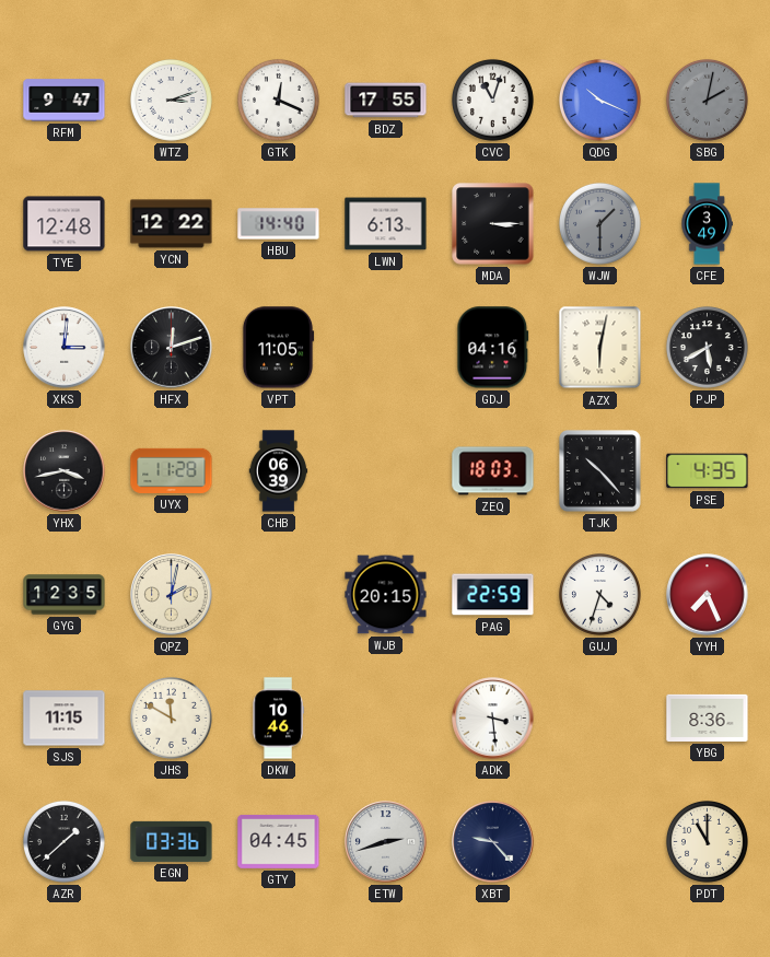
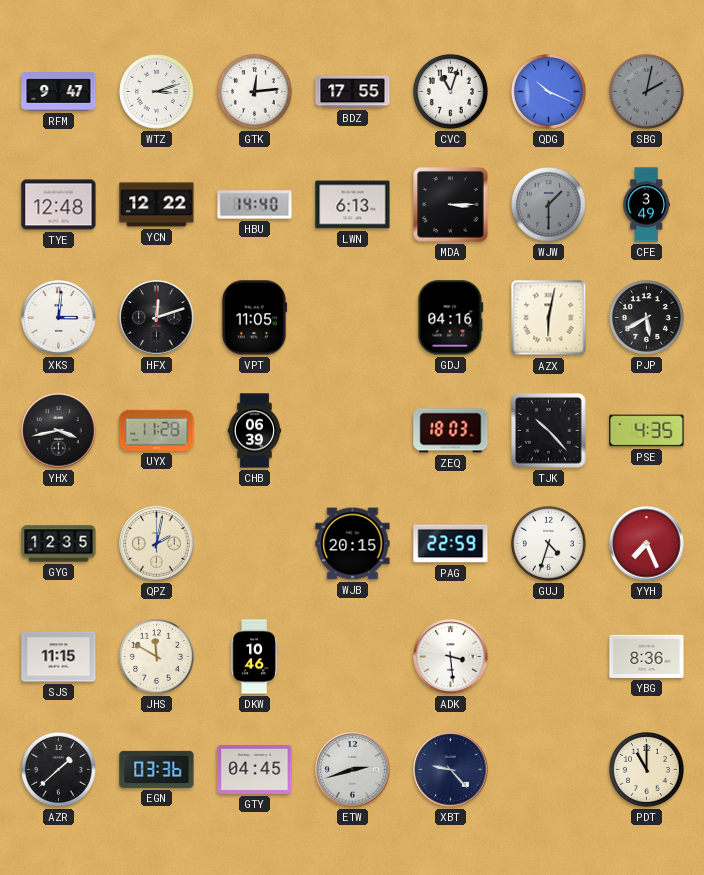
GTK: 12:19 -> 12:14
